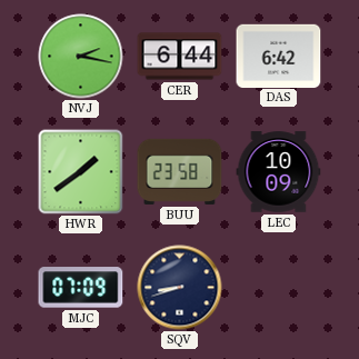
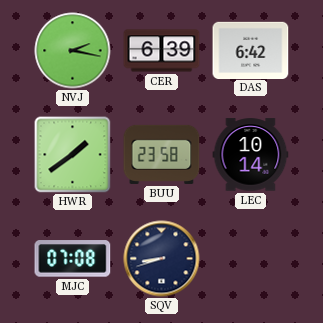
CER: 6:44 -> 6:39
LEC: 10:09 -> 10:14
MJC: 07:09 -> 07:08
